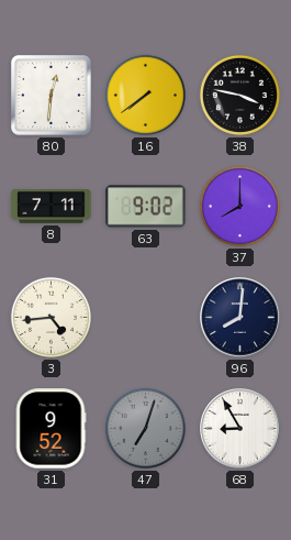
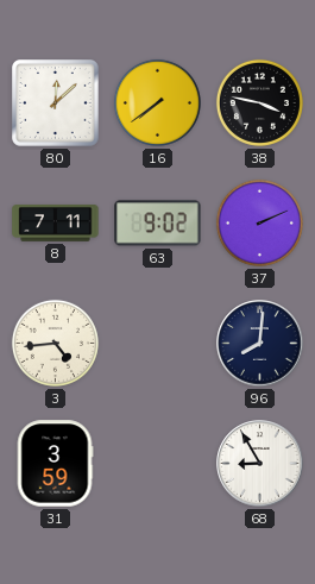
80: 12:31 -> 12:08
37: 8:00 -> 2:11
31: 9:52 -> 3:59
47: 7:03 -> none
